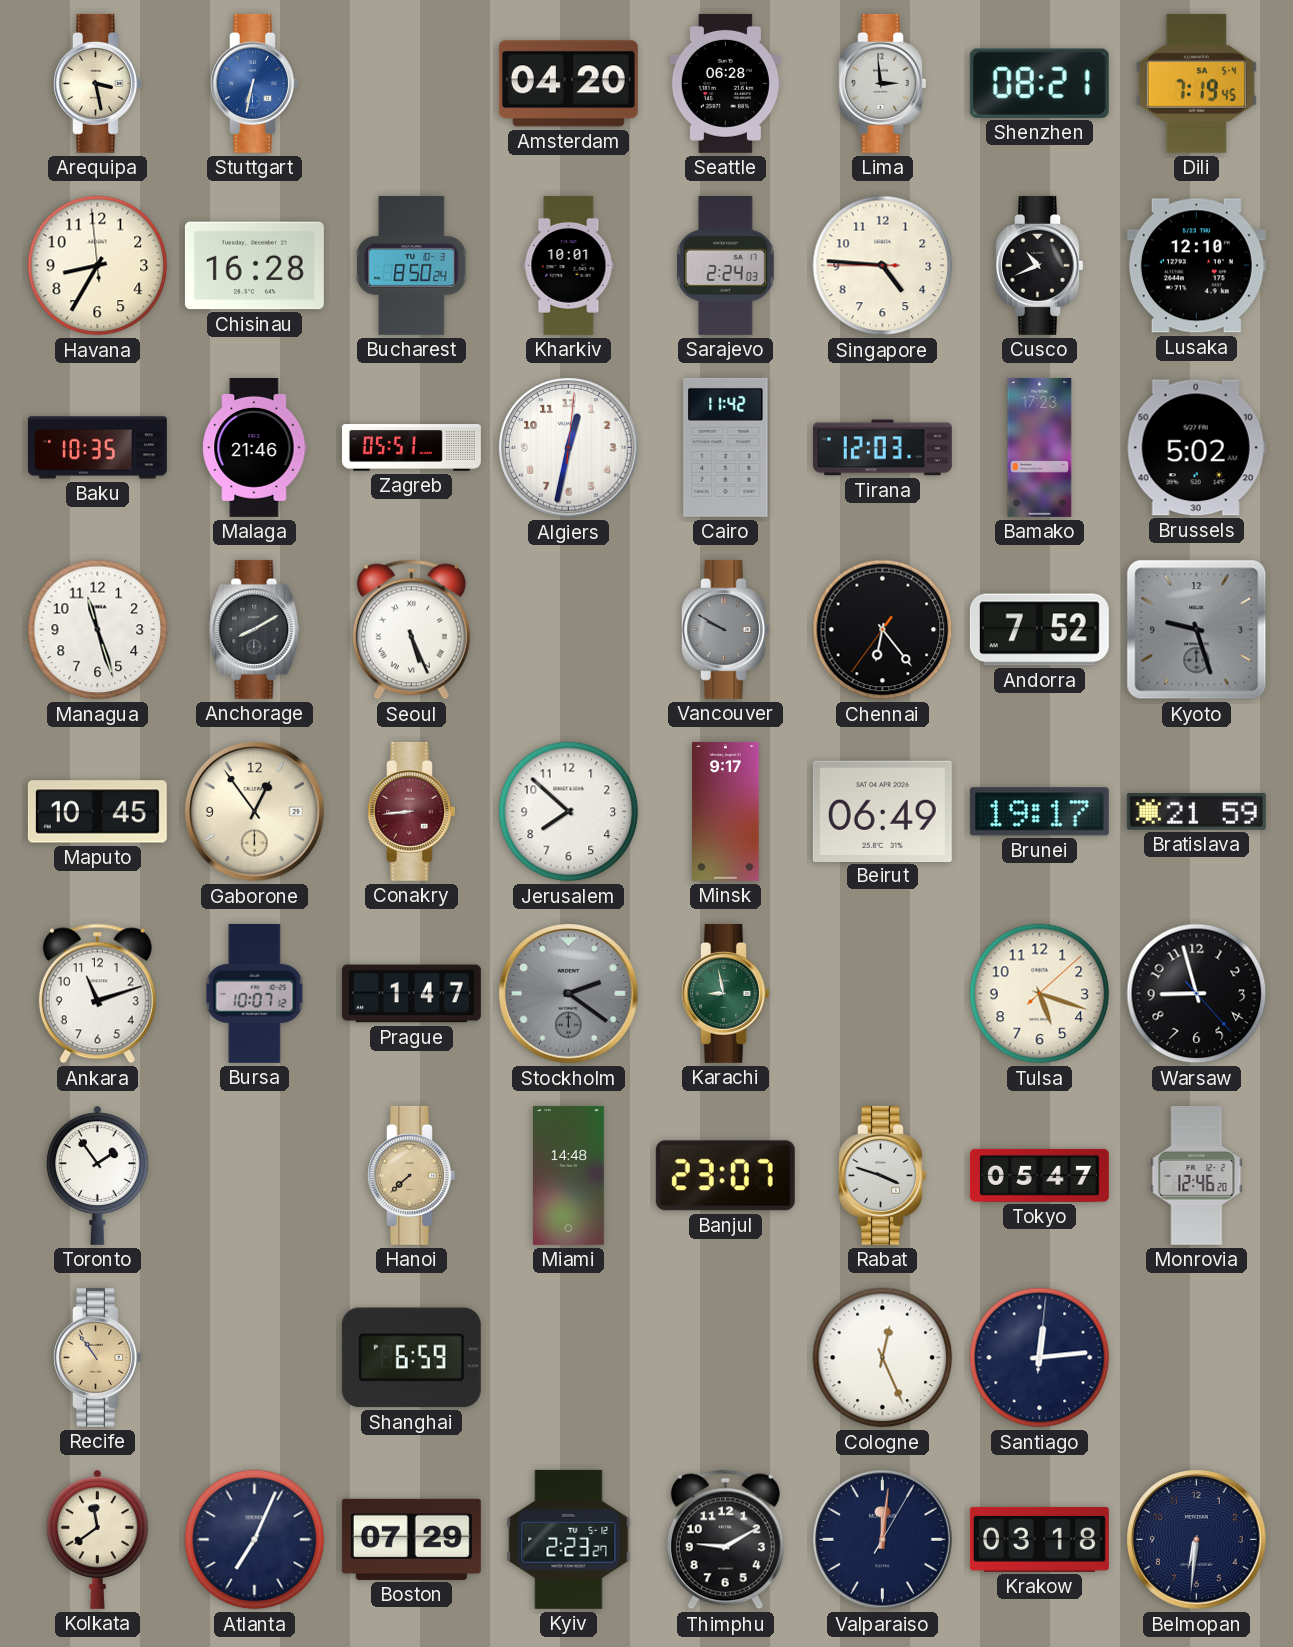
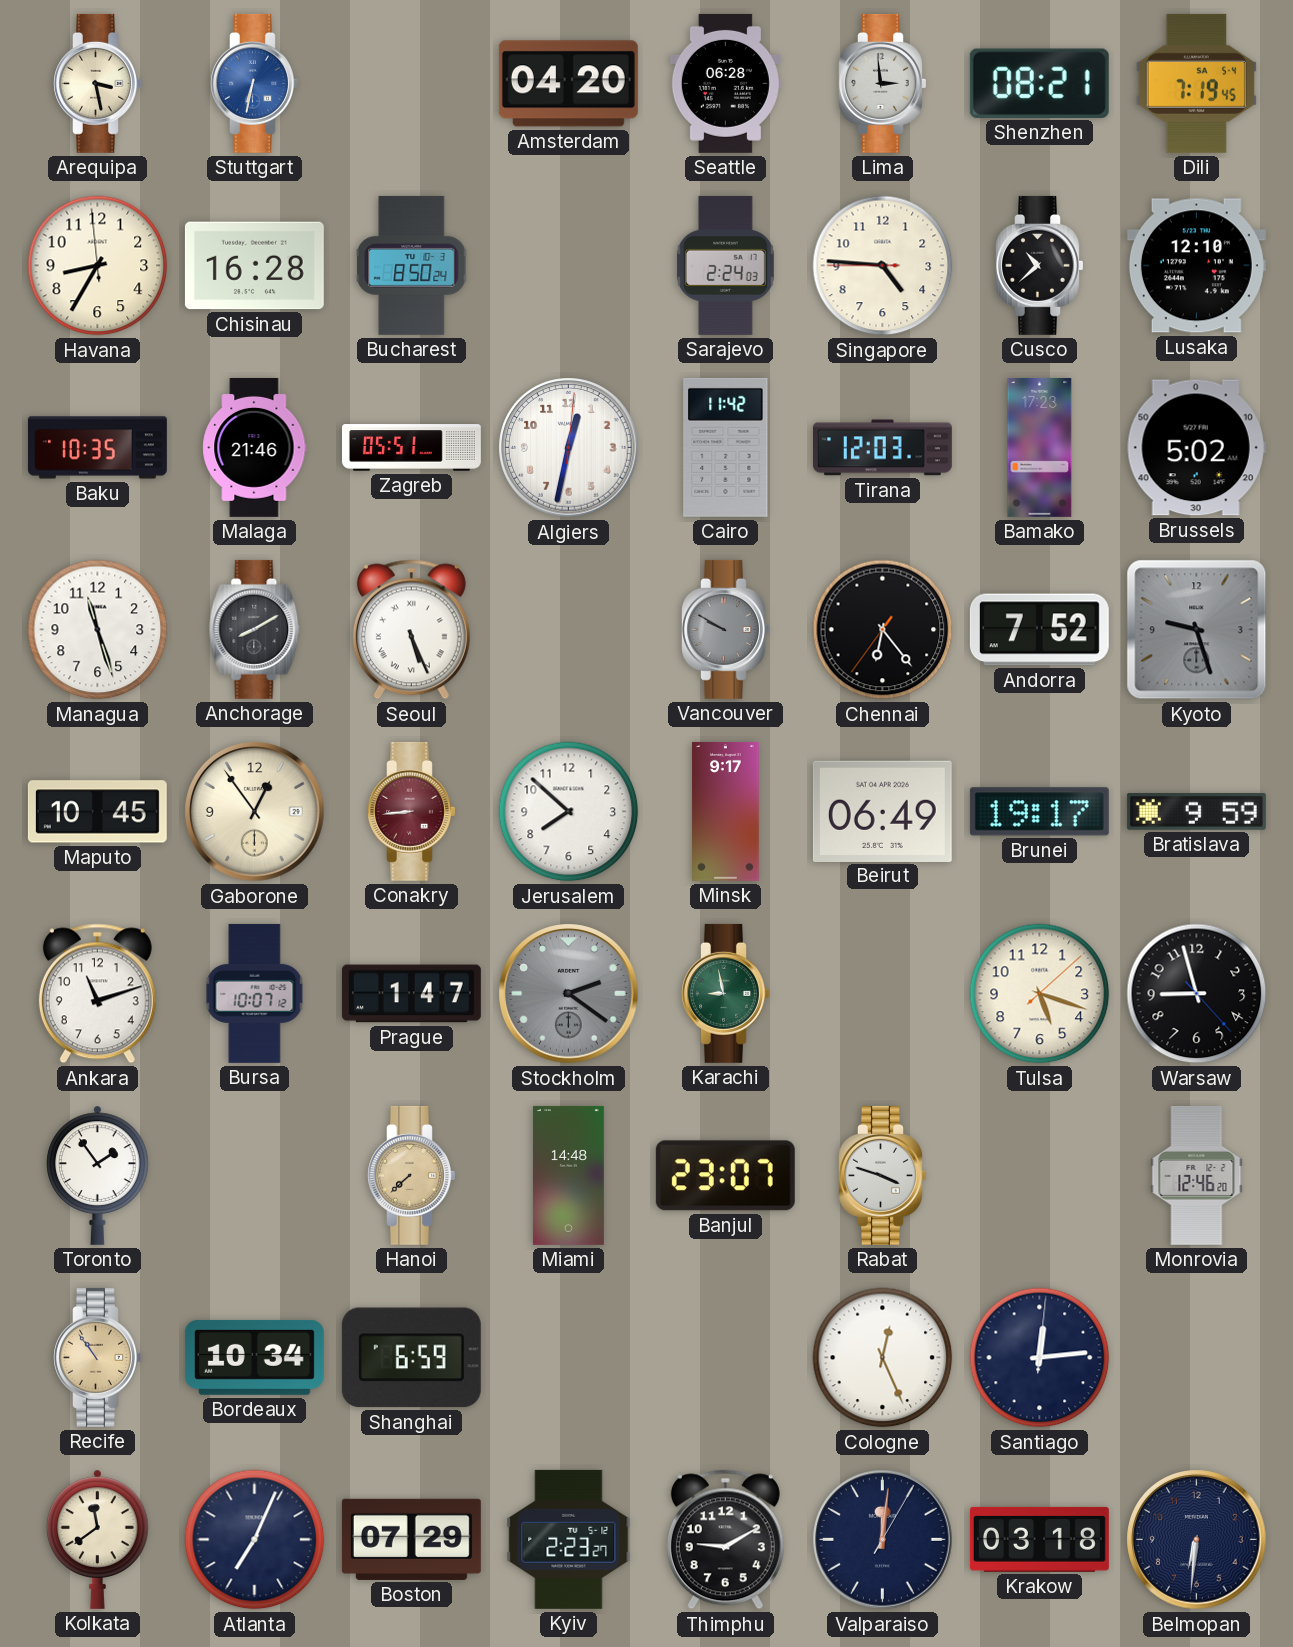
Kharkiv: 10:01 -> none
Cusco: 10:41 -> 10:38
Bratislava: 21:59 -> 9:59
Tokyo: 05:47 -> none
Bordeaux: none -> 10:34
